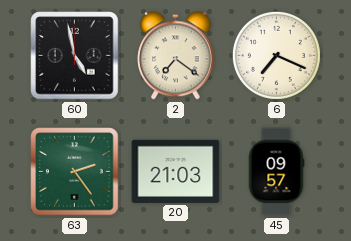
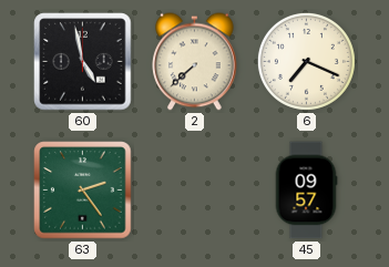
2: 7:21 -> 7:38
20: 21:03 -> none
